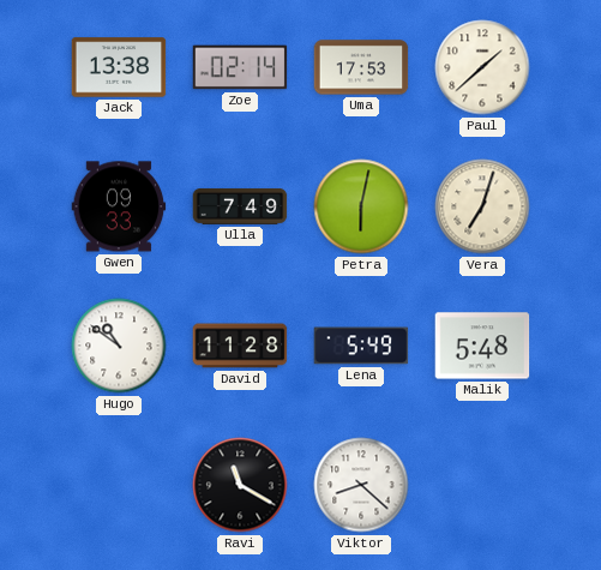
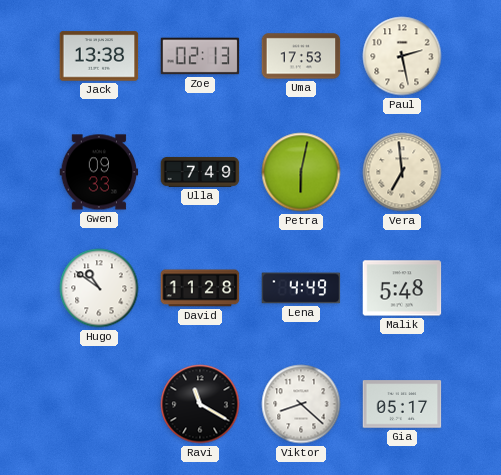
Zoe: 02:14 -> 02:13
Paul: 1:38 -> 2:28
Vera: 7:03 -> 6:59
Lena: 5:49 -> 4:49
Gia: none -> 05:17
